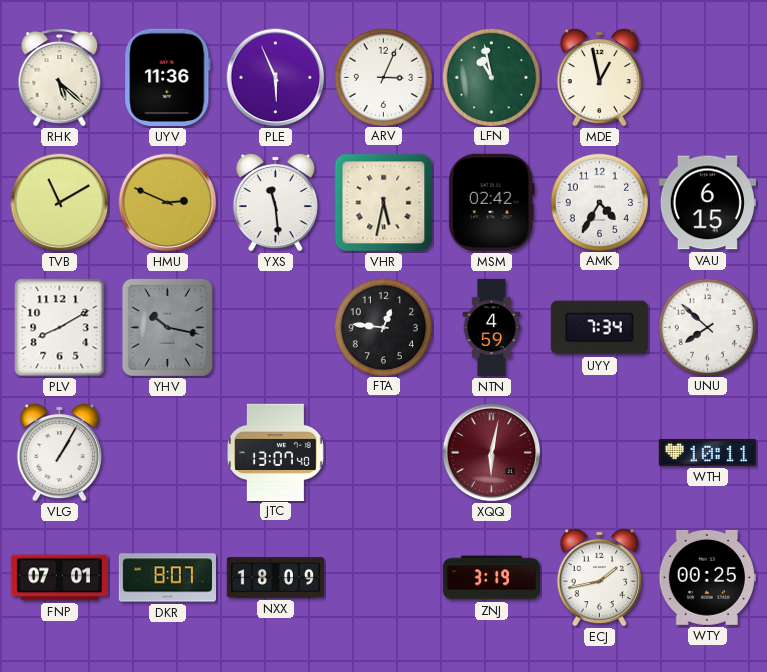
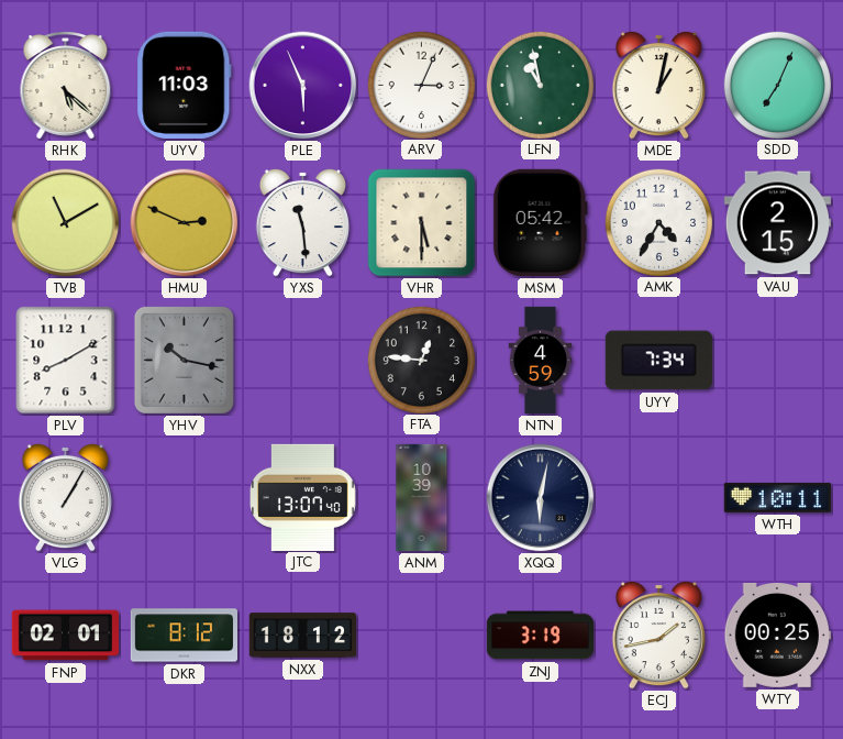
UYV: 11:36 -> 11:03
MDE: 12:58 -> 1:02
SDD: none -> 7:04
VHR: 5:32 -> 5:30
MSM: 02:42 -> 05:42
VAU: 6:15 -> 2:15
UNU: 7:52 -> none
ANM: none -> 10:39
XQQ dial: burgundy -> navy
FNP: 07:01 -> 02:01
DKR: 8:07 -> 8:12
NXX: 18:09 -> 18:12
